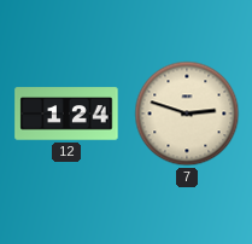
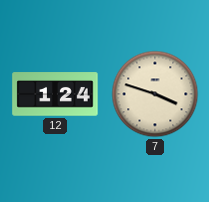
7: 2:48 -> 3:48
